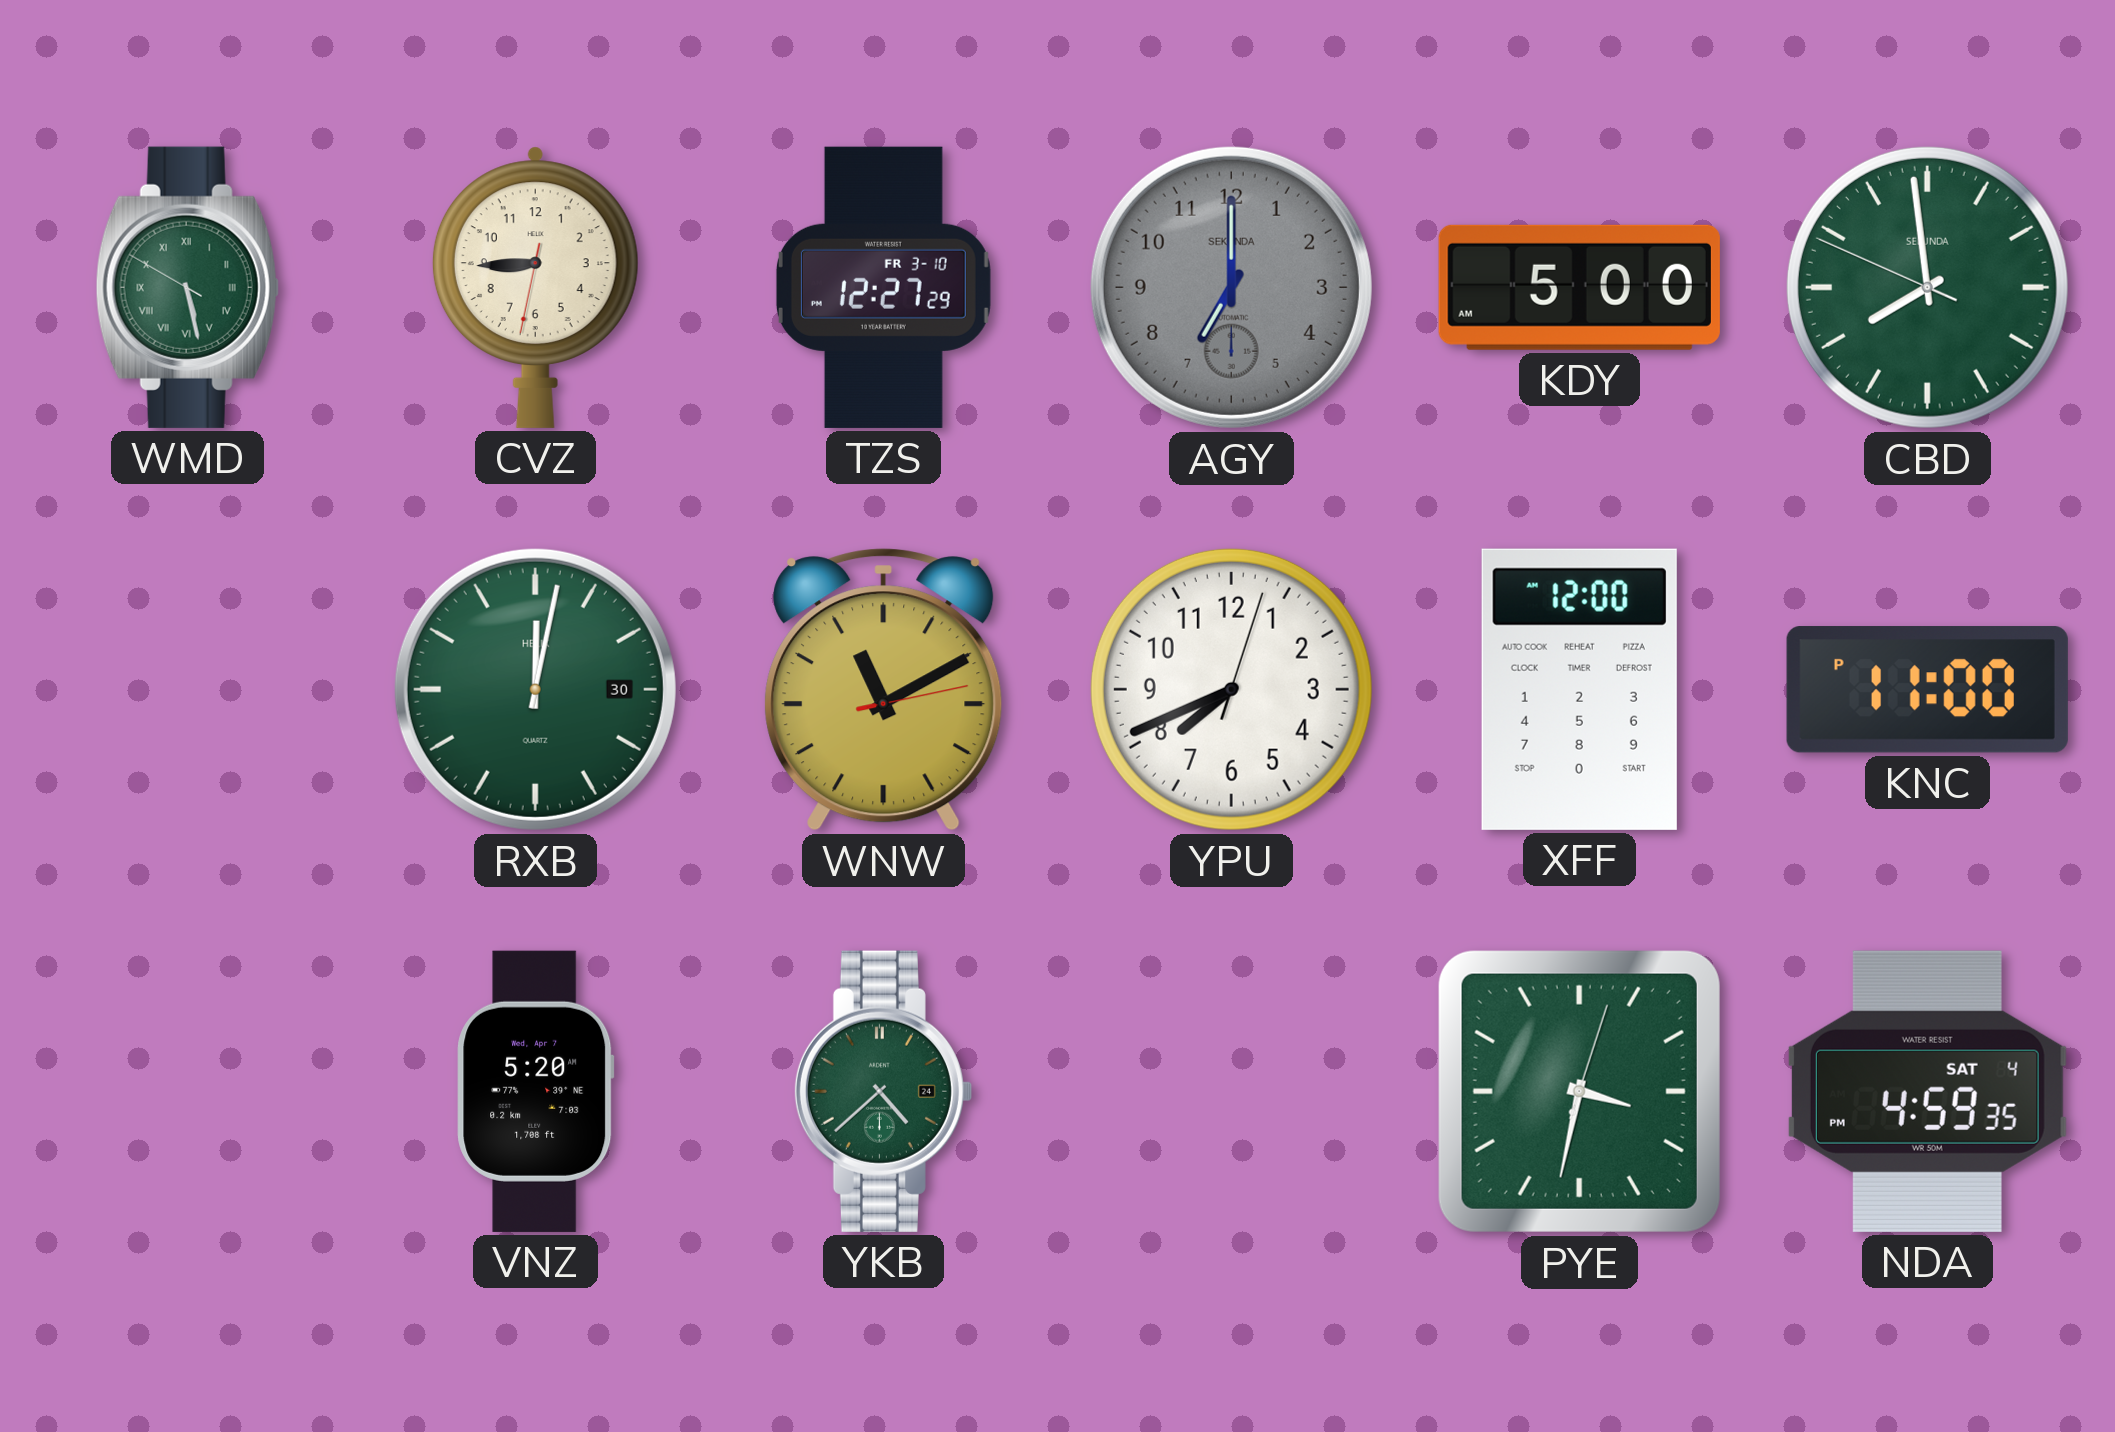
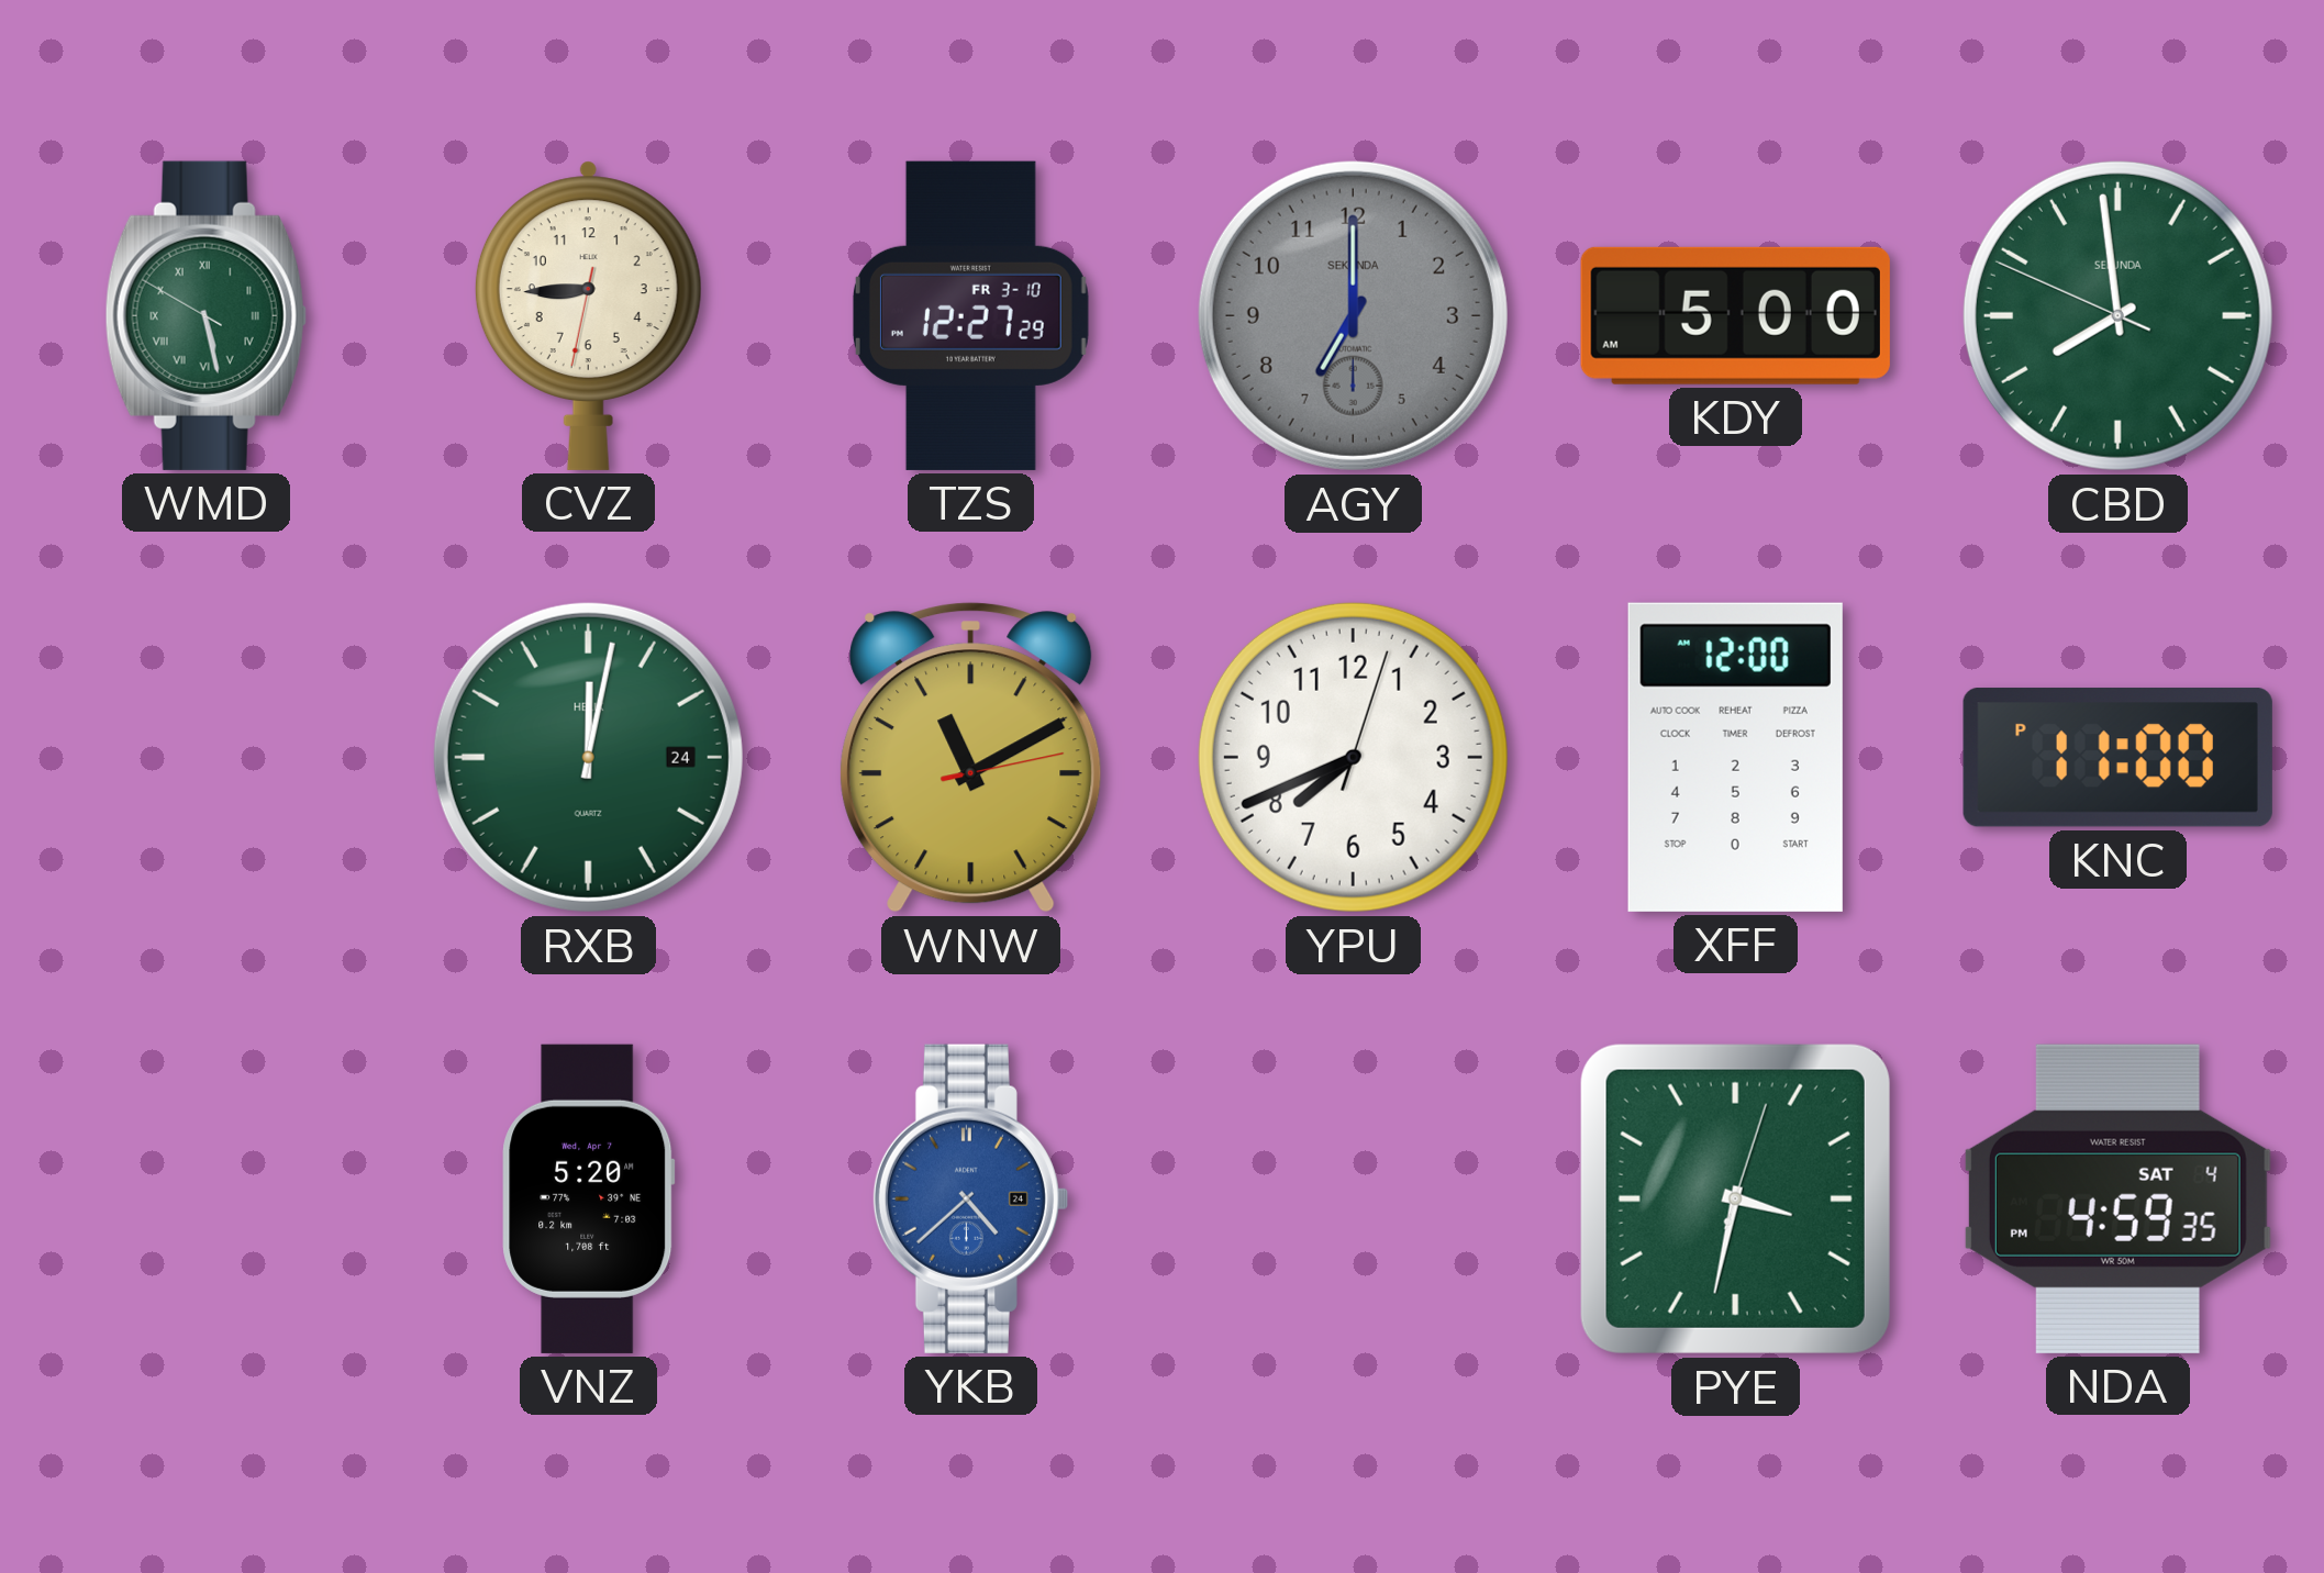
RXB date: 30 -> 24
YKB dial: green -> blue
